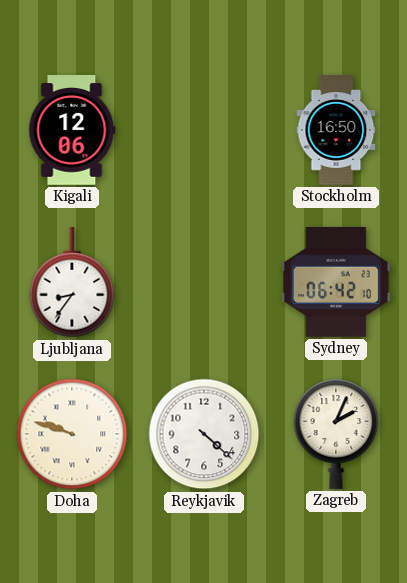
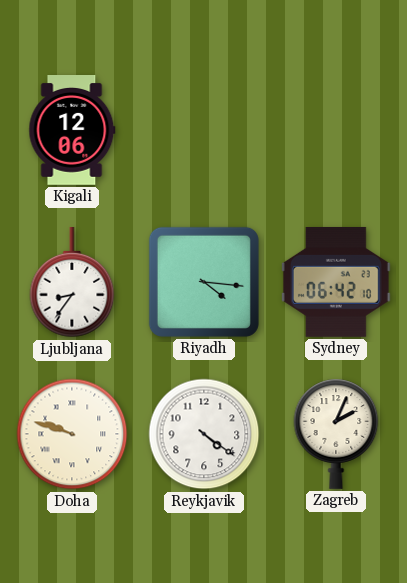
Stockholm: 16:50 -> none
Riyadh: none -> 4:16
Reykjavik: 4:22 -> 4:21
